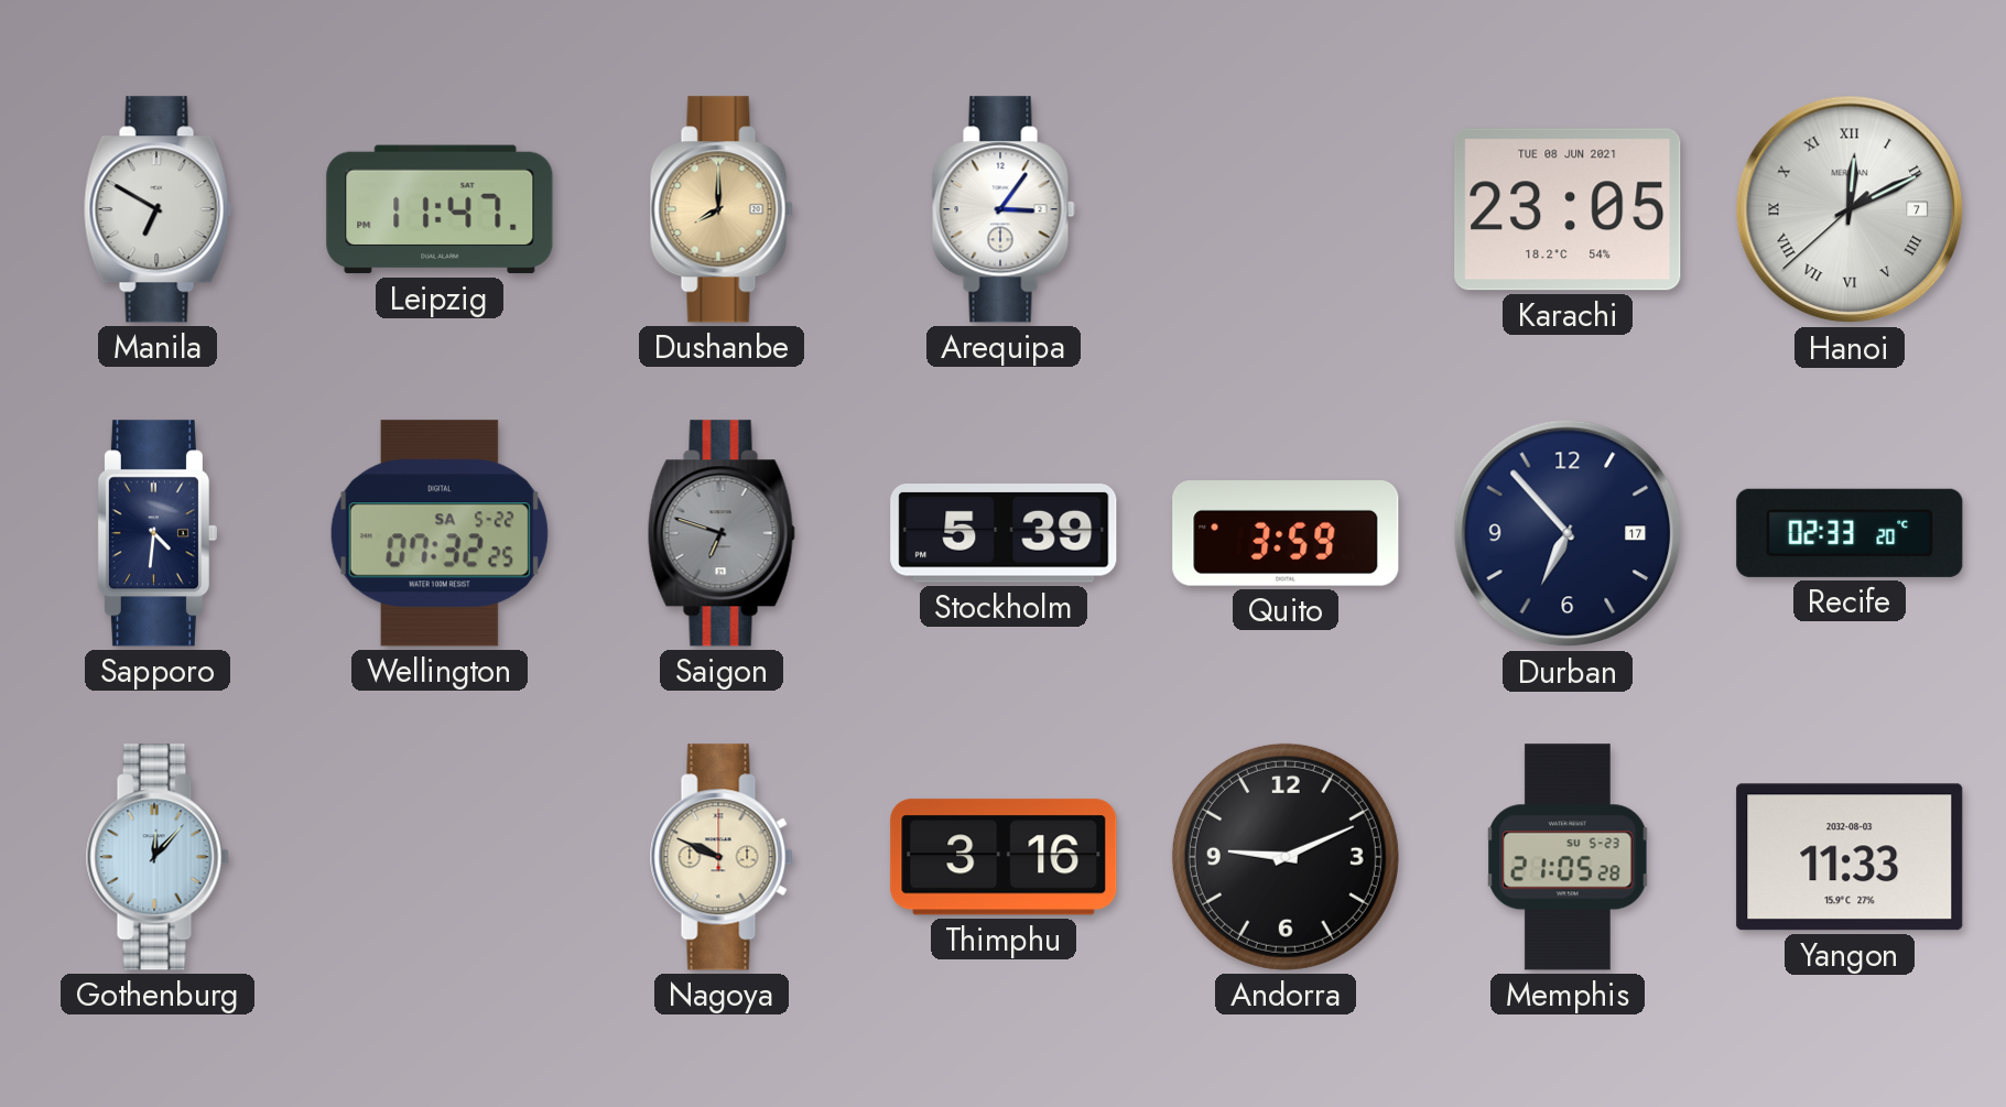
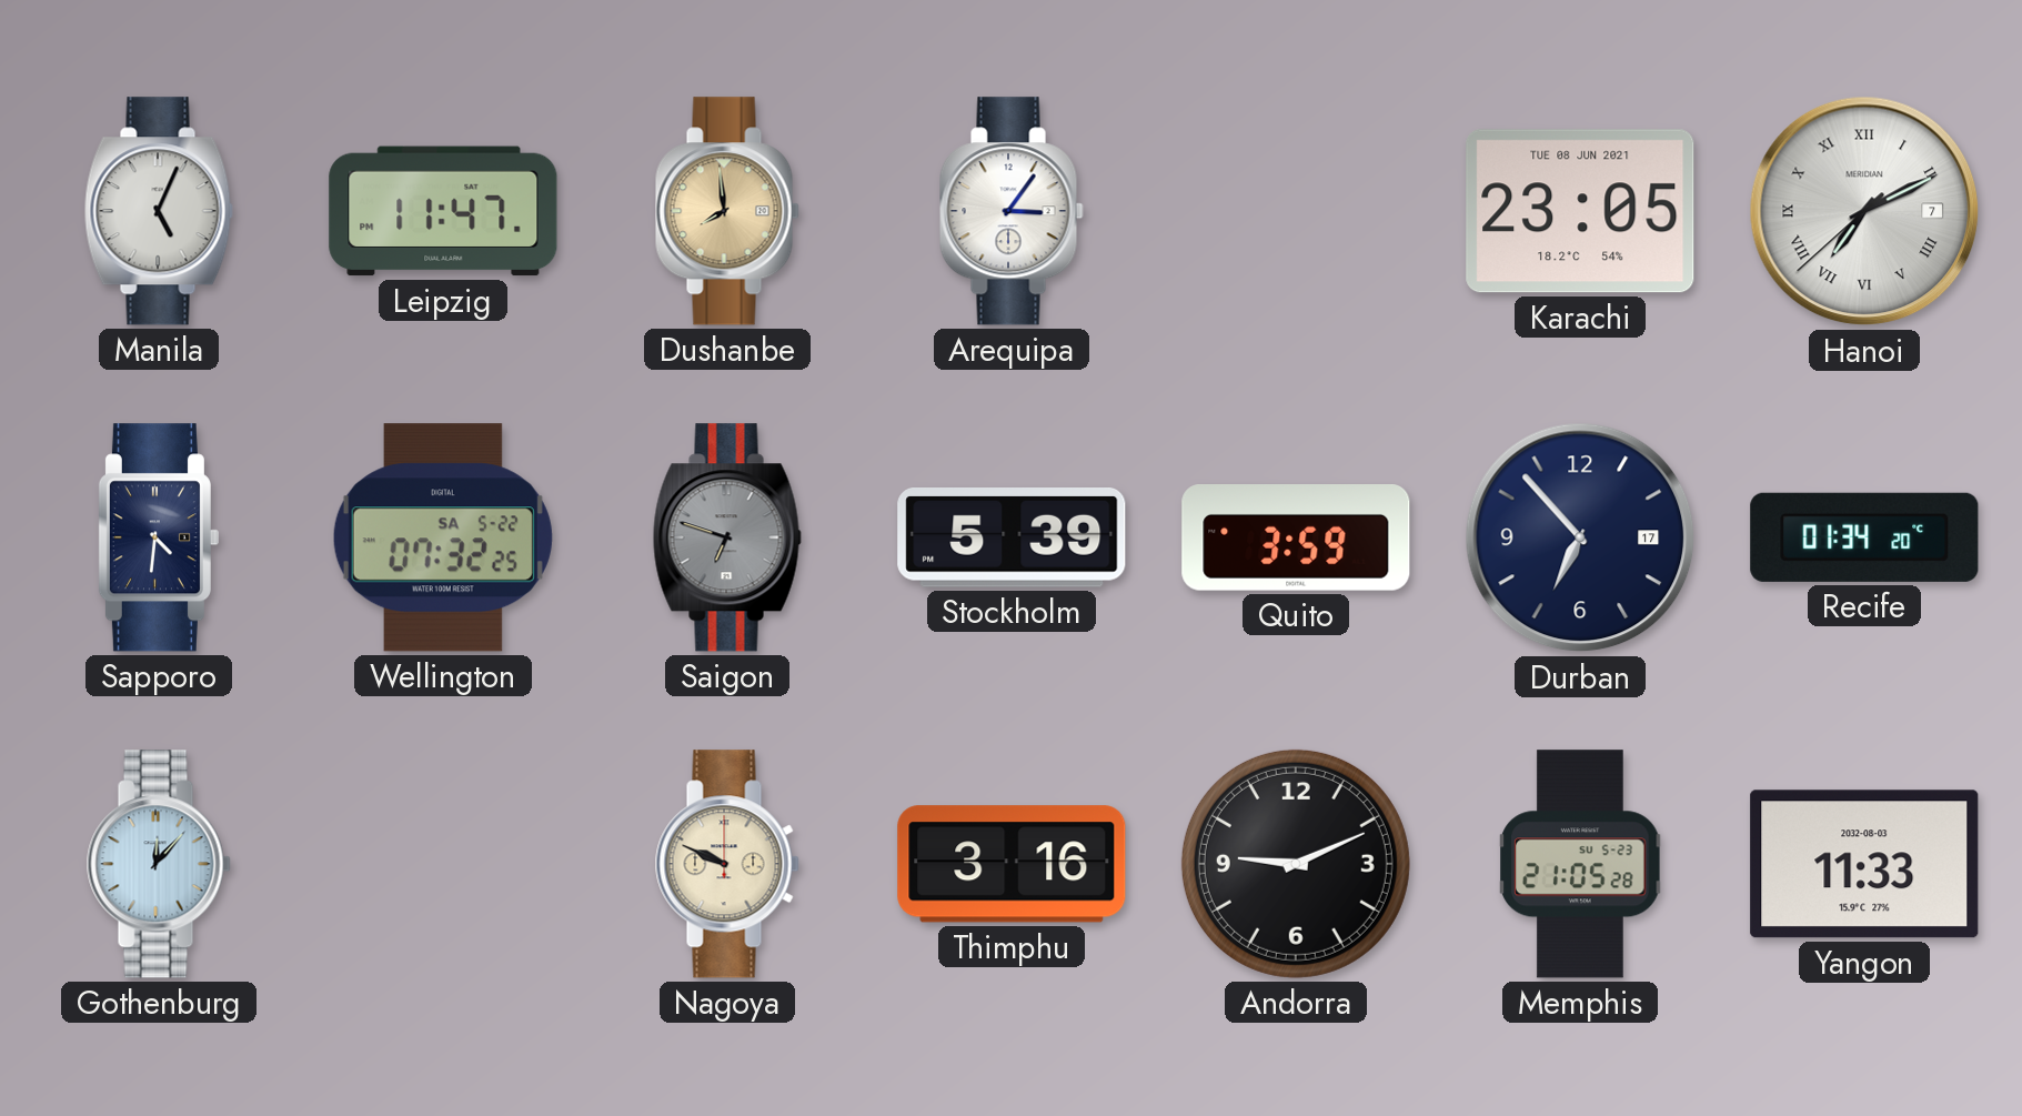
Manila: 6:50 -> 5:04
Dushanbe: 8:00 -> 7:59
Hanoi: 12:10 -> 7:10
Recife: 02:33 -> 01:34
